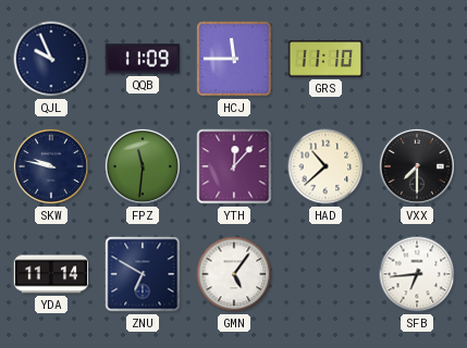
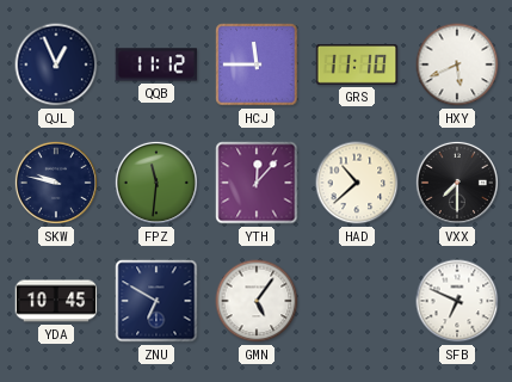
QJL: 9:56 -> 12:56
QQB: 11:09 -> 11:12
HXY: none -> 5:41
YDA: 11:14 -> 10:45
SFB: 6:44 -> 6:49
